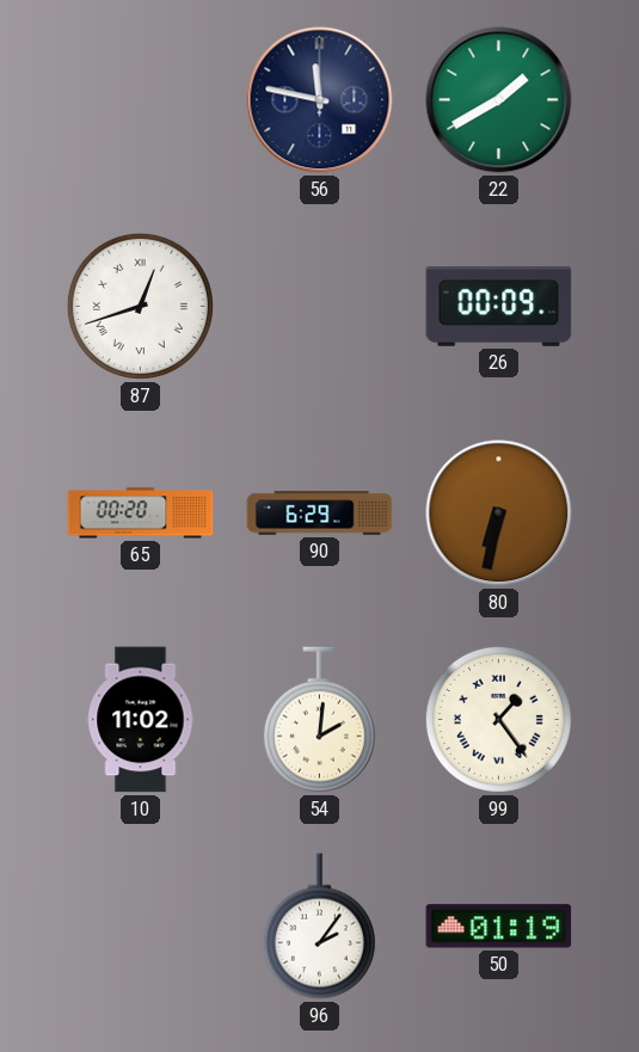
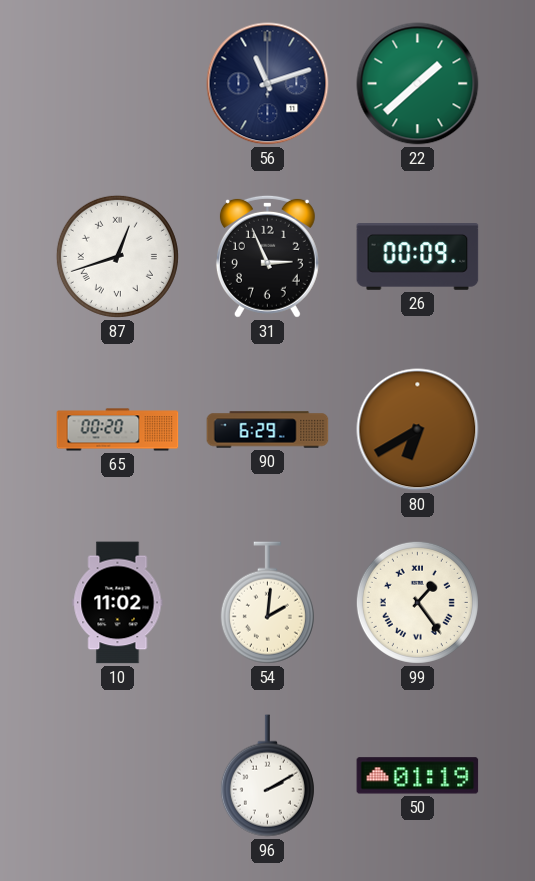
56: 11:47 -> 11:12
22: 1:40 -> 1:38
31: none -> 2:56
80: 6:32 -> 6:40
96: 2:06 -> 2:10
